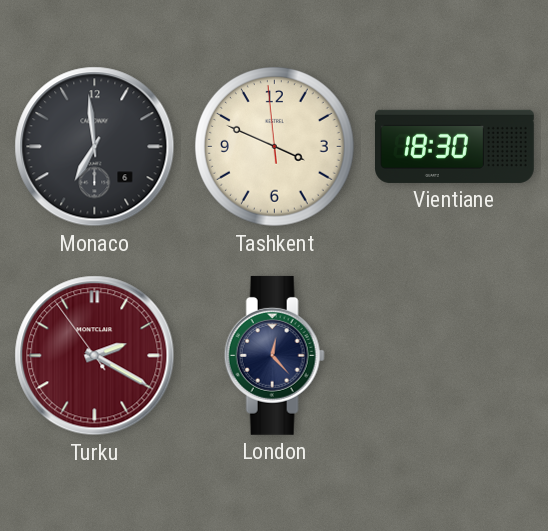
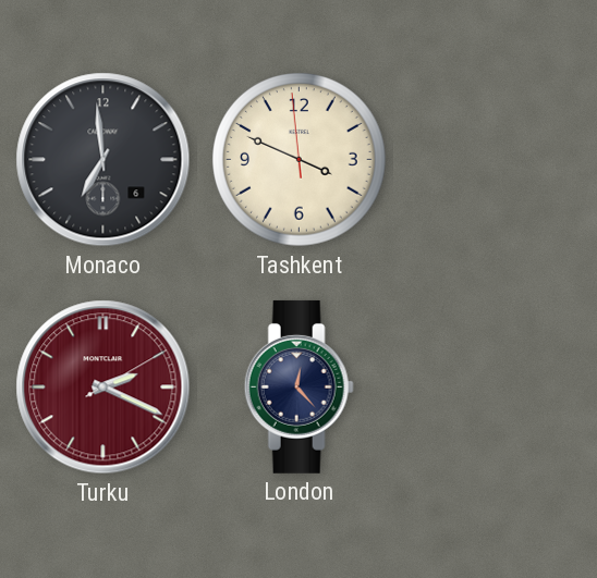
Vientiane: 18:30 -> none
Turku: 2:19:54 -> 2:19:10
